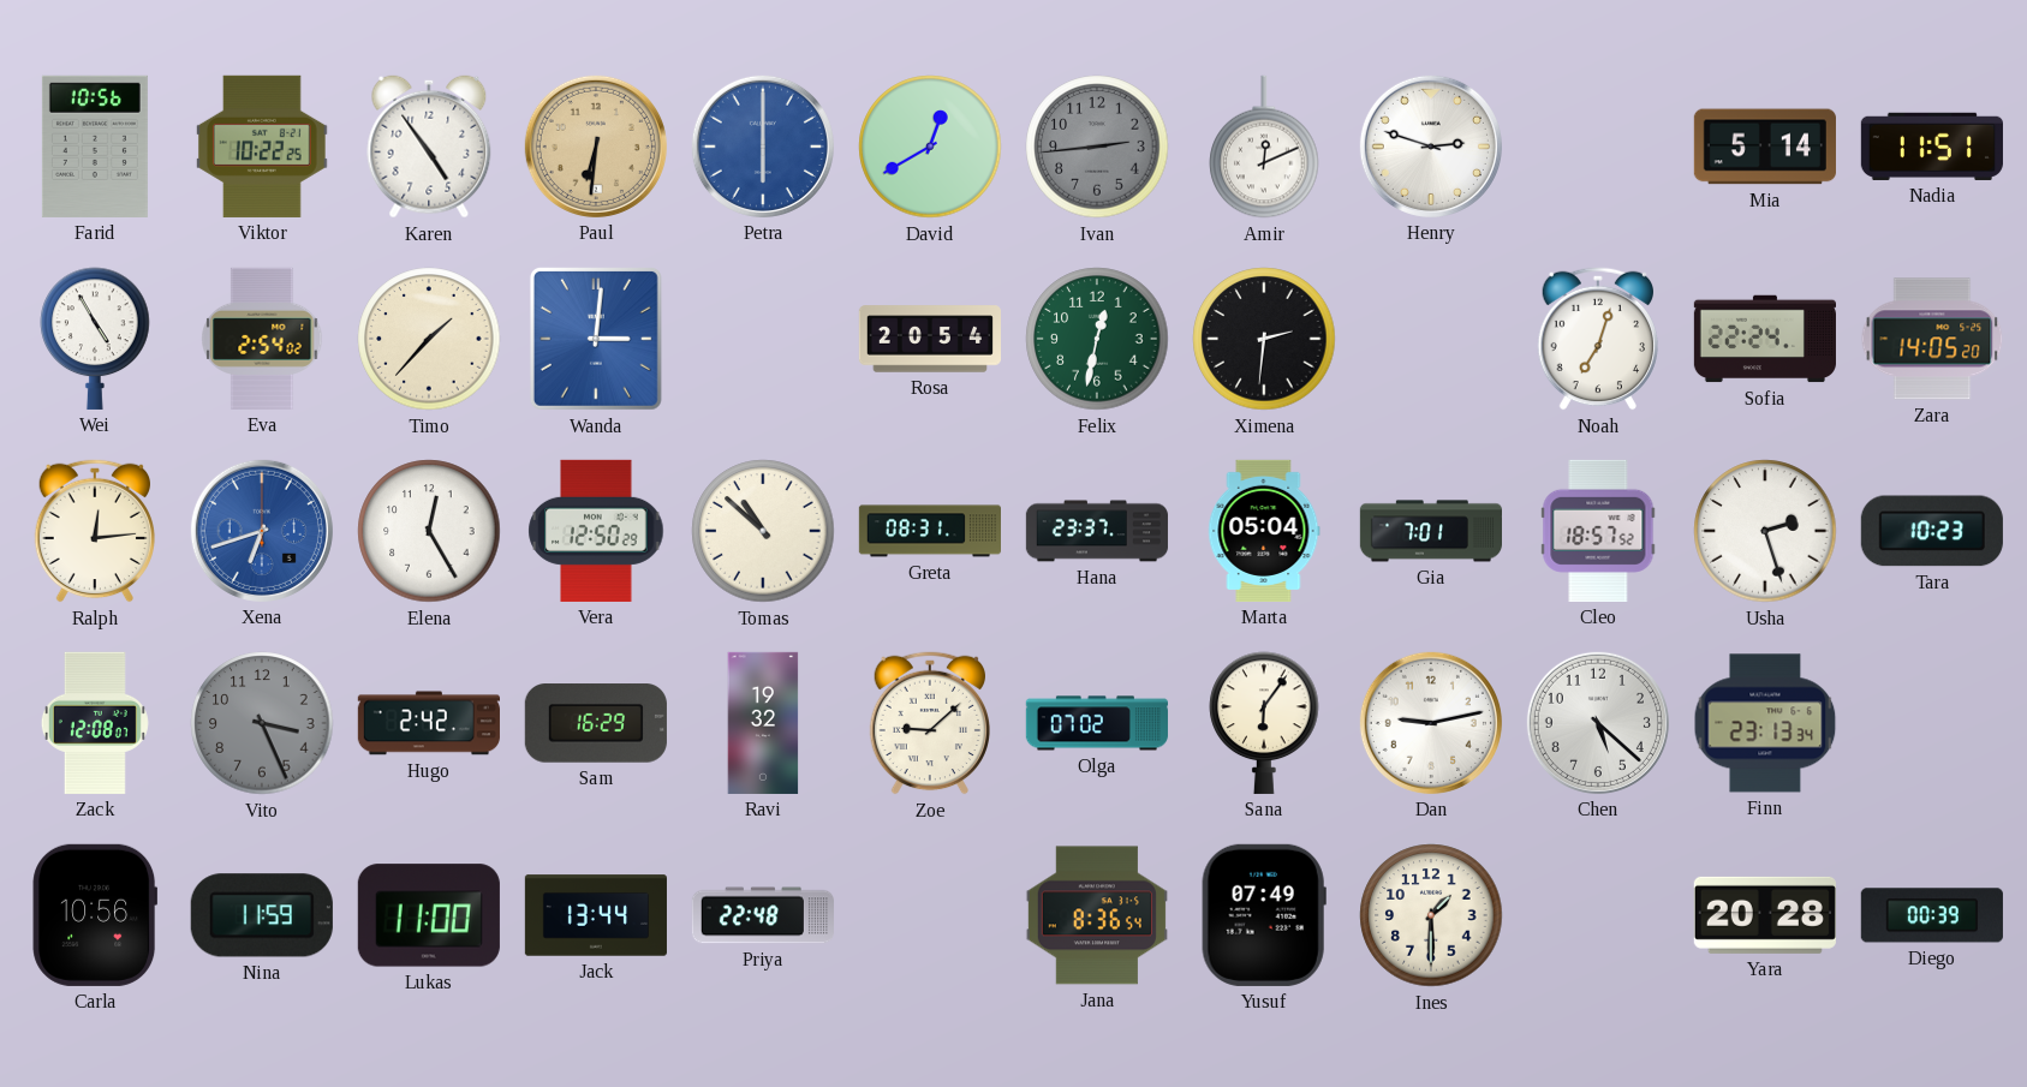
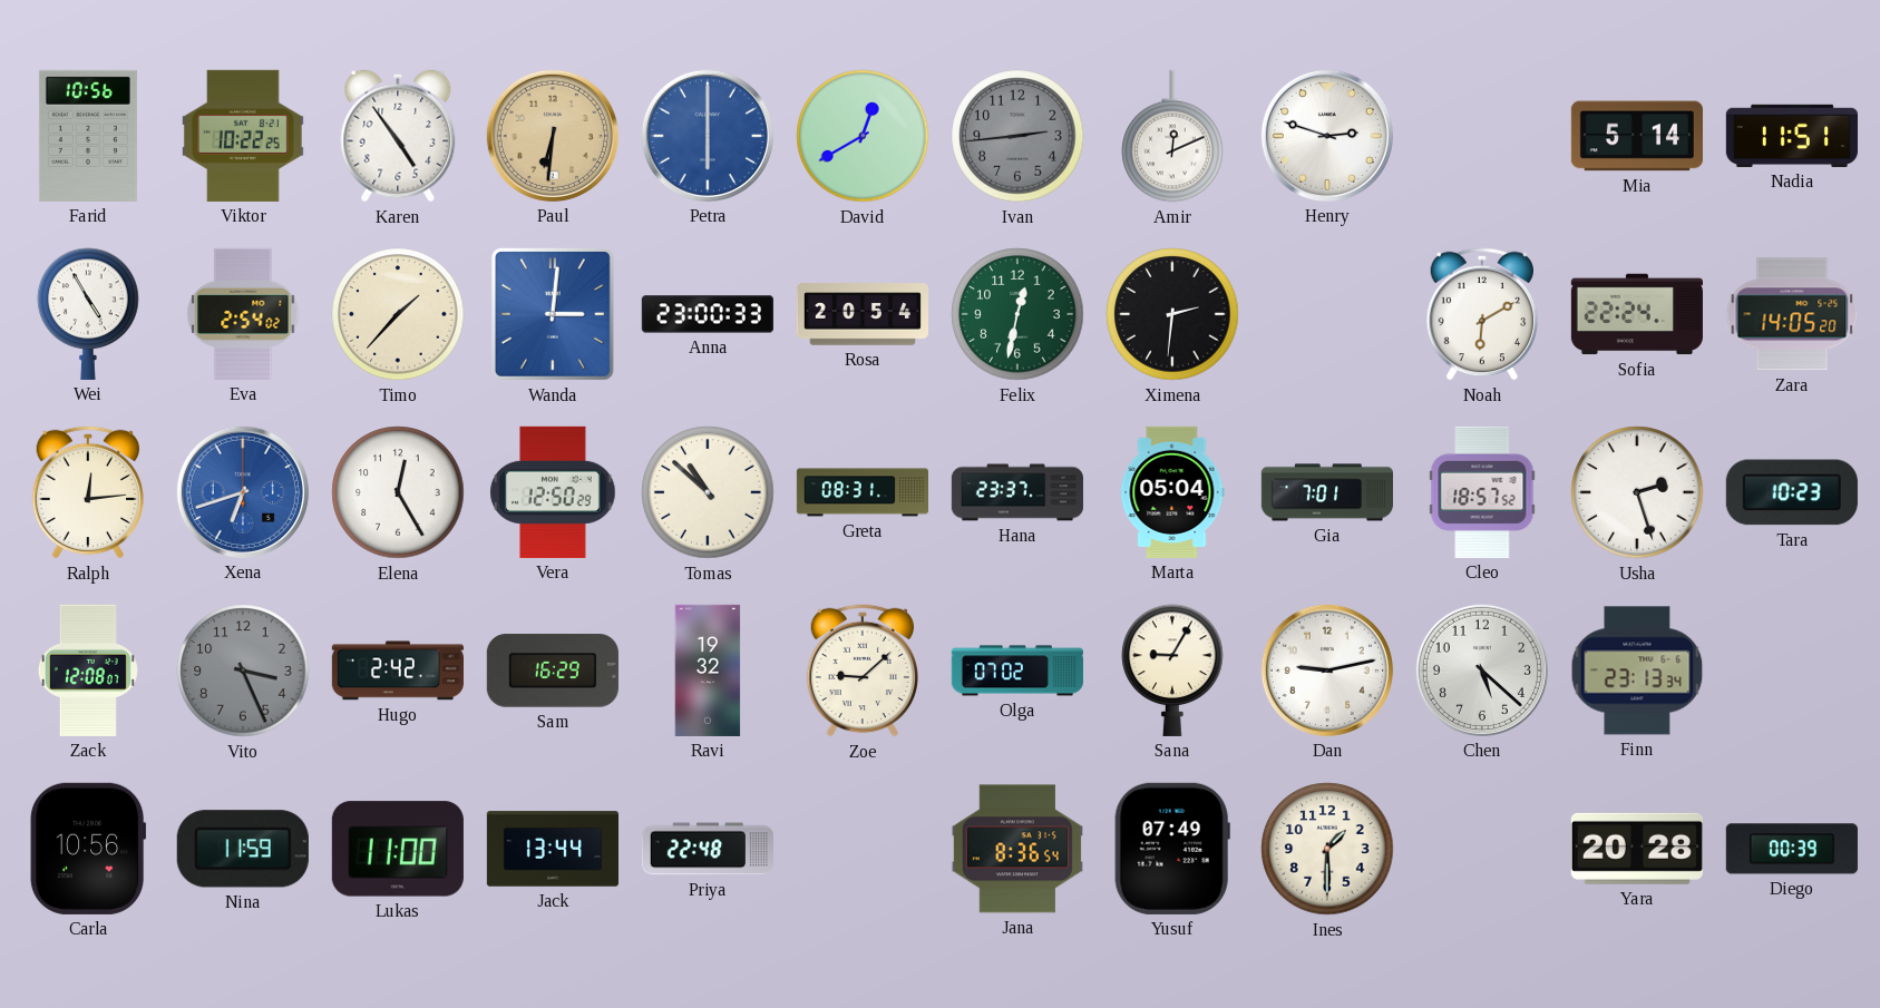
Anna: none -> 23:00
Noah: 7:03 -> 6:10
Sana: 6:06 -> 9:05
